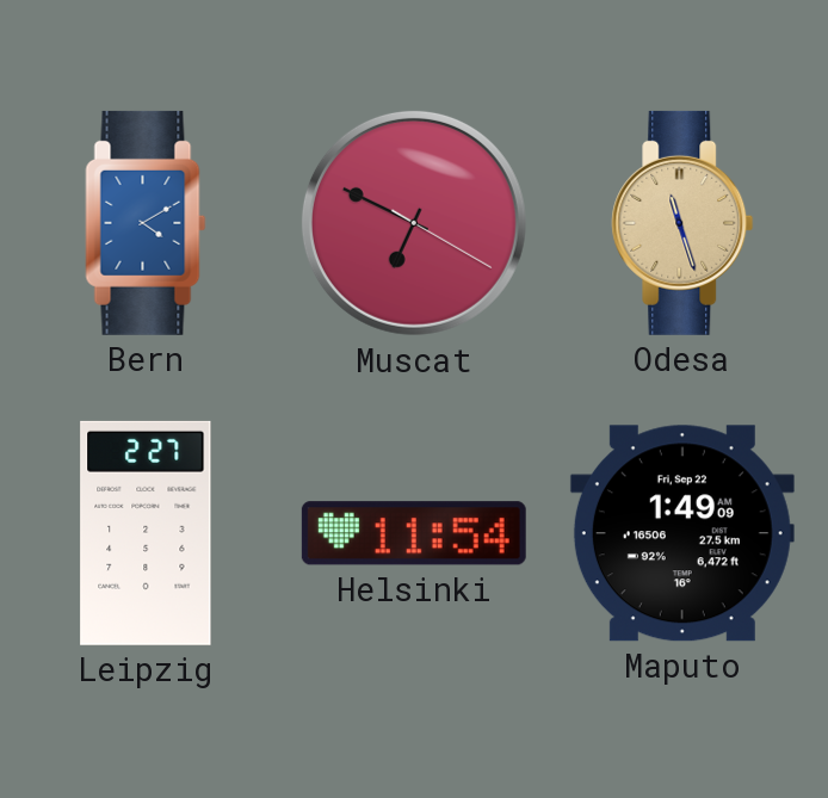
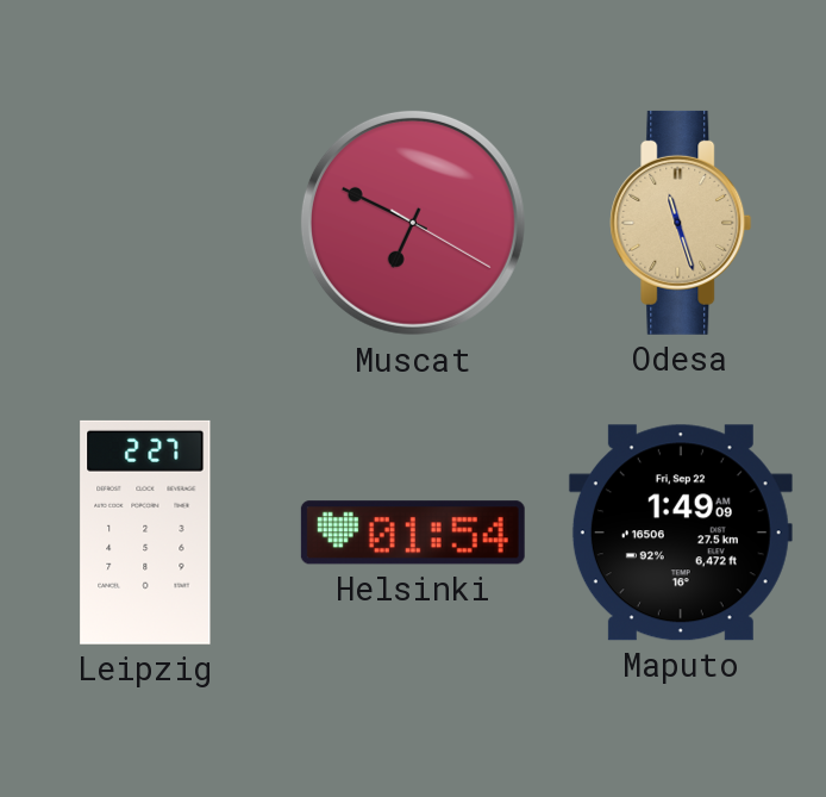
Bern: 4:10 -> none
Helsinki: 11:54 -> 01:54
